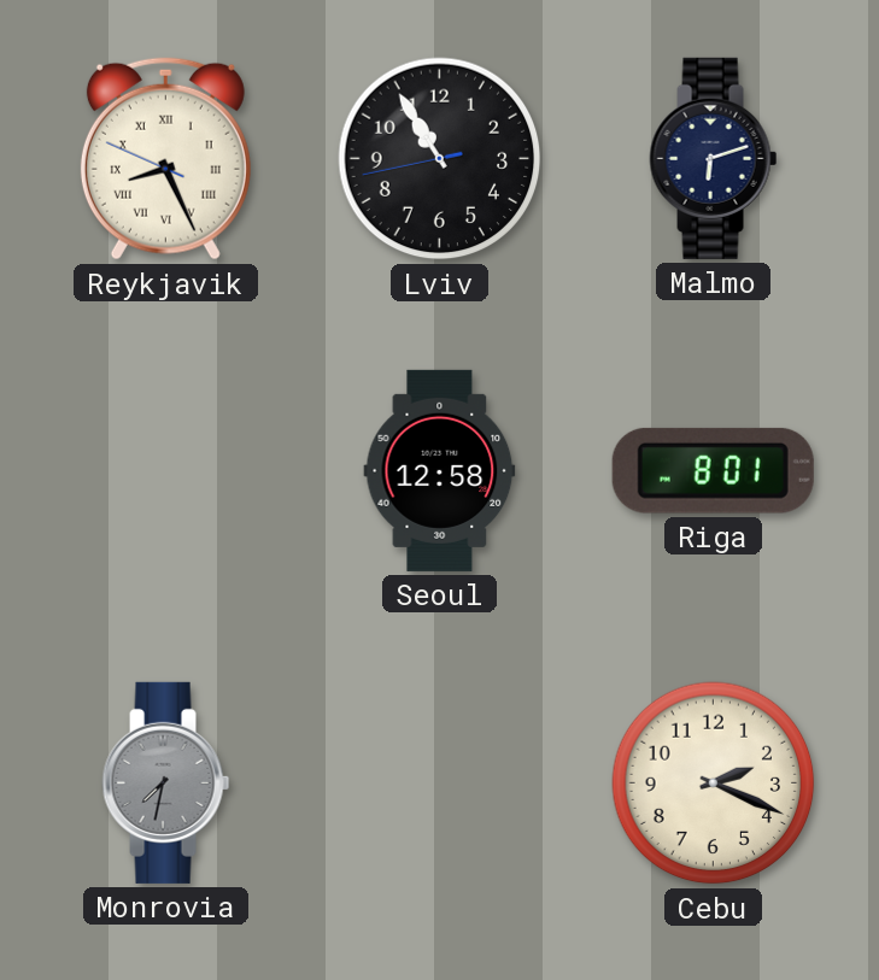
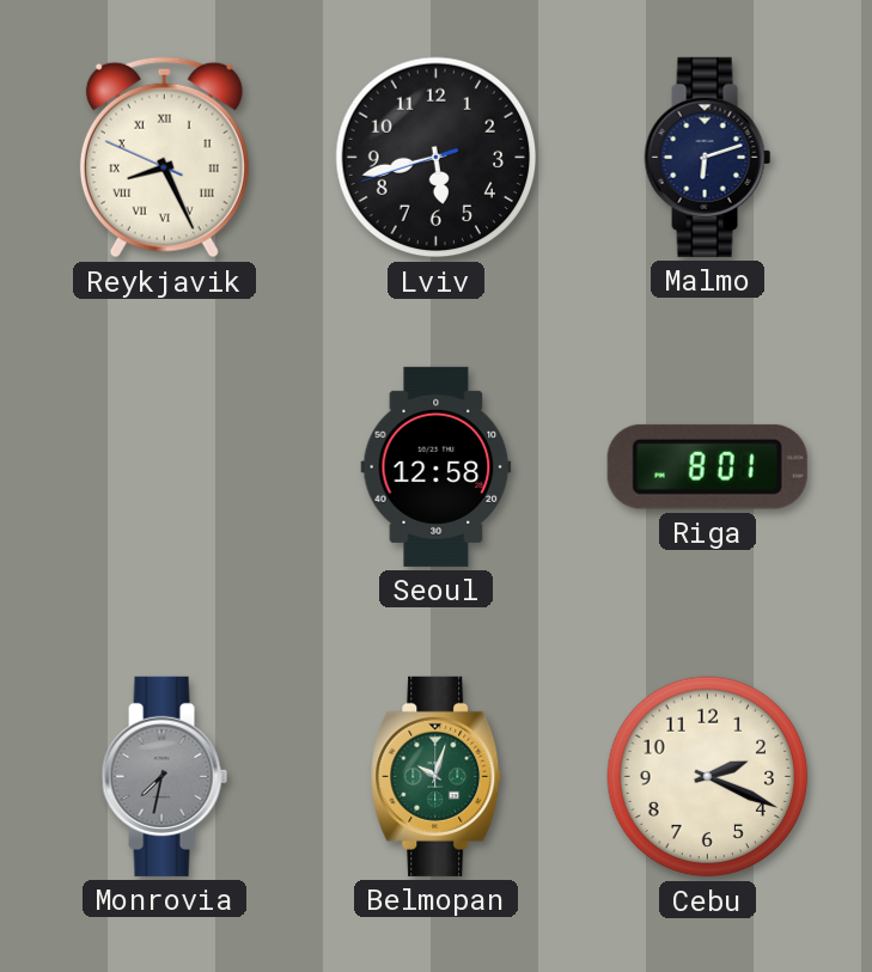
Lviv: 10:54 -> 5:42
Belmopan: none -> 10:03
